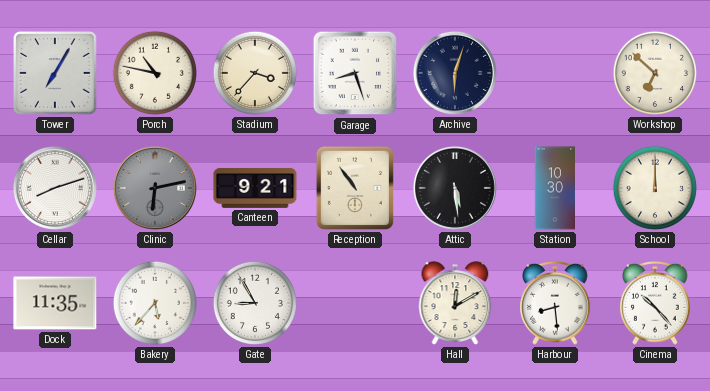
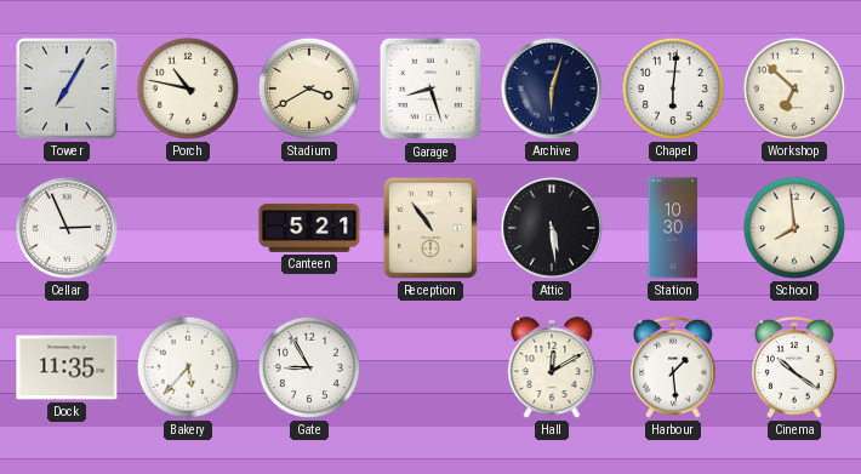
Stadium: 3:37 -> 3:40
Chapel: none -> 6:01
Cellar: 8:12 -> 2:56
Clinic: 6:13 -> none
Canteen: 9:21 -> 5:21
School: 12:00 -> 7:59
Harbour: 8:29 -> 1:29
Cinema: 10:23 -> 10:21
